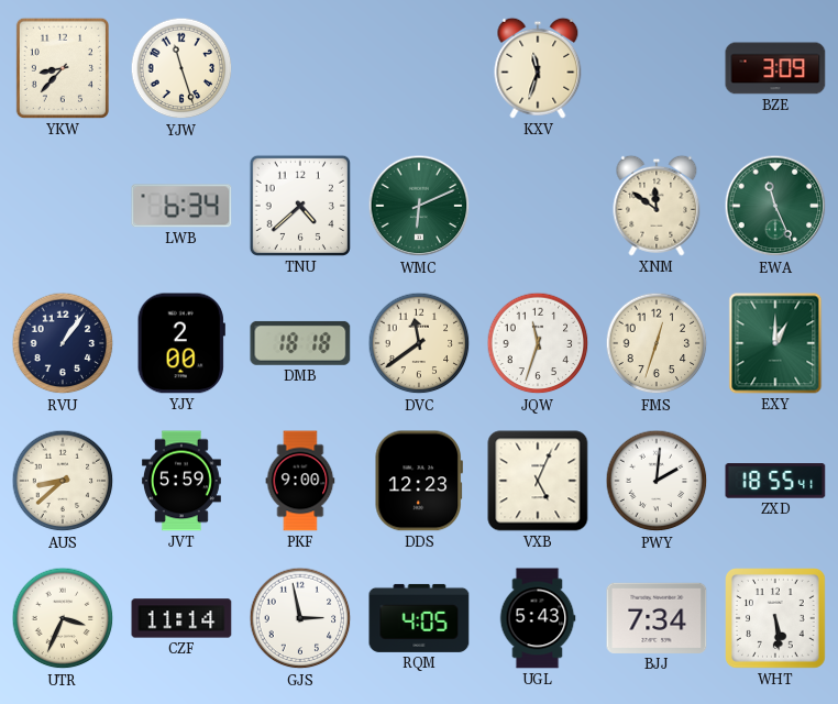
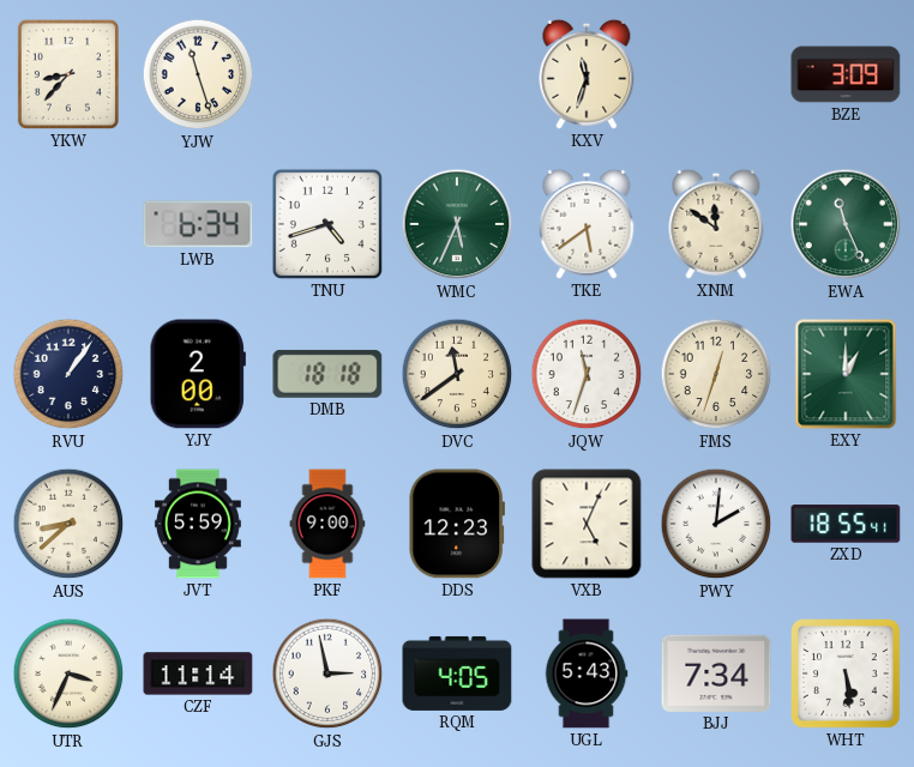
TNU: 4:38 -> 4:42
WMC: 6:11 -> 5:34
TKE: none -> 5:39
